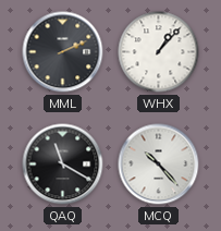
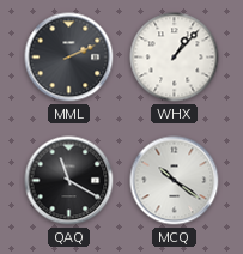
MCQ: 10:23 -> 10:21
